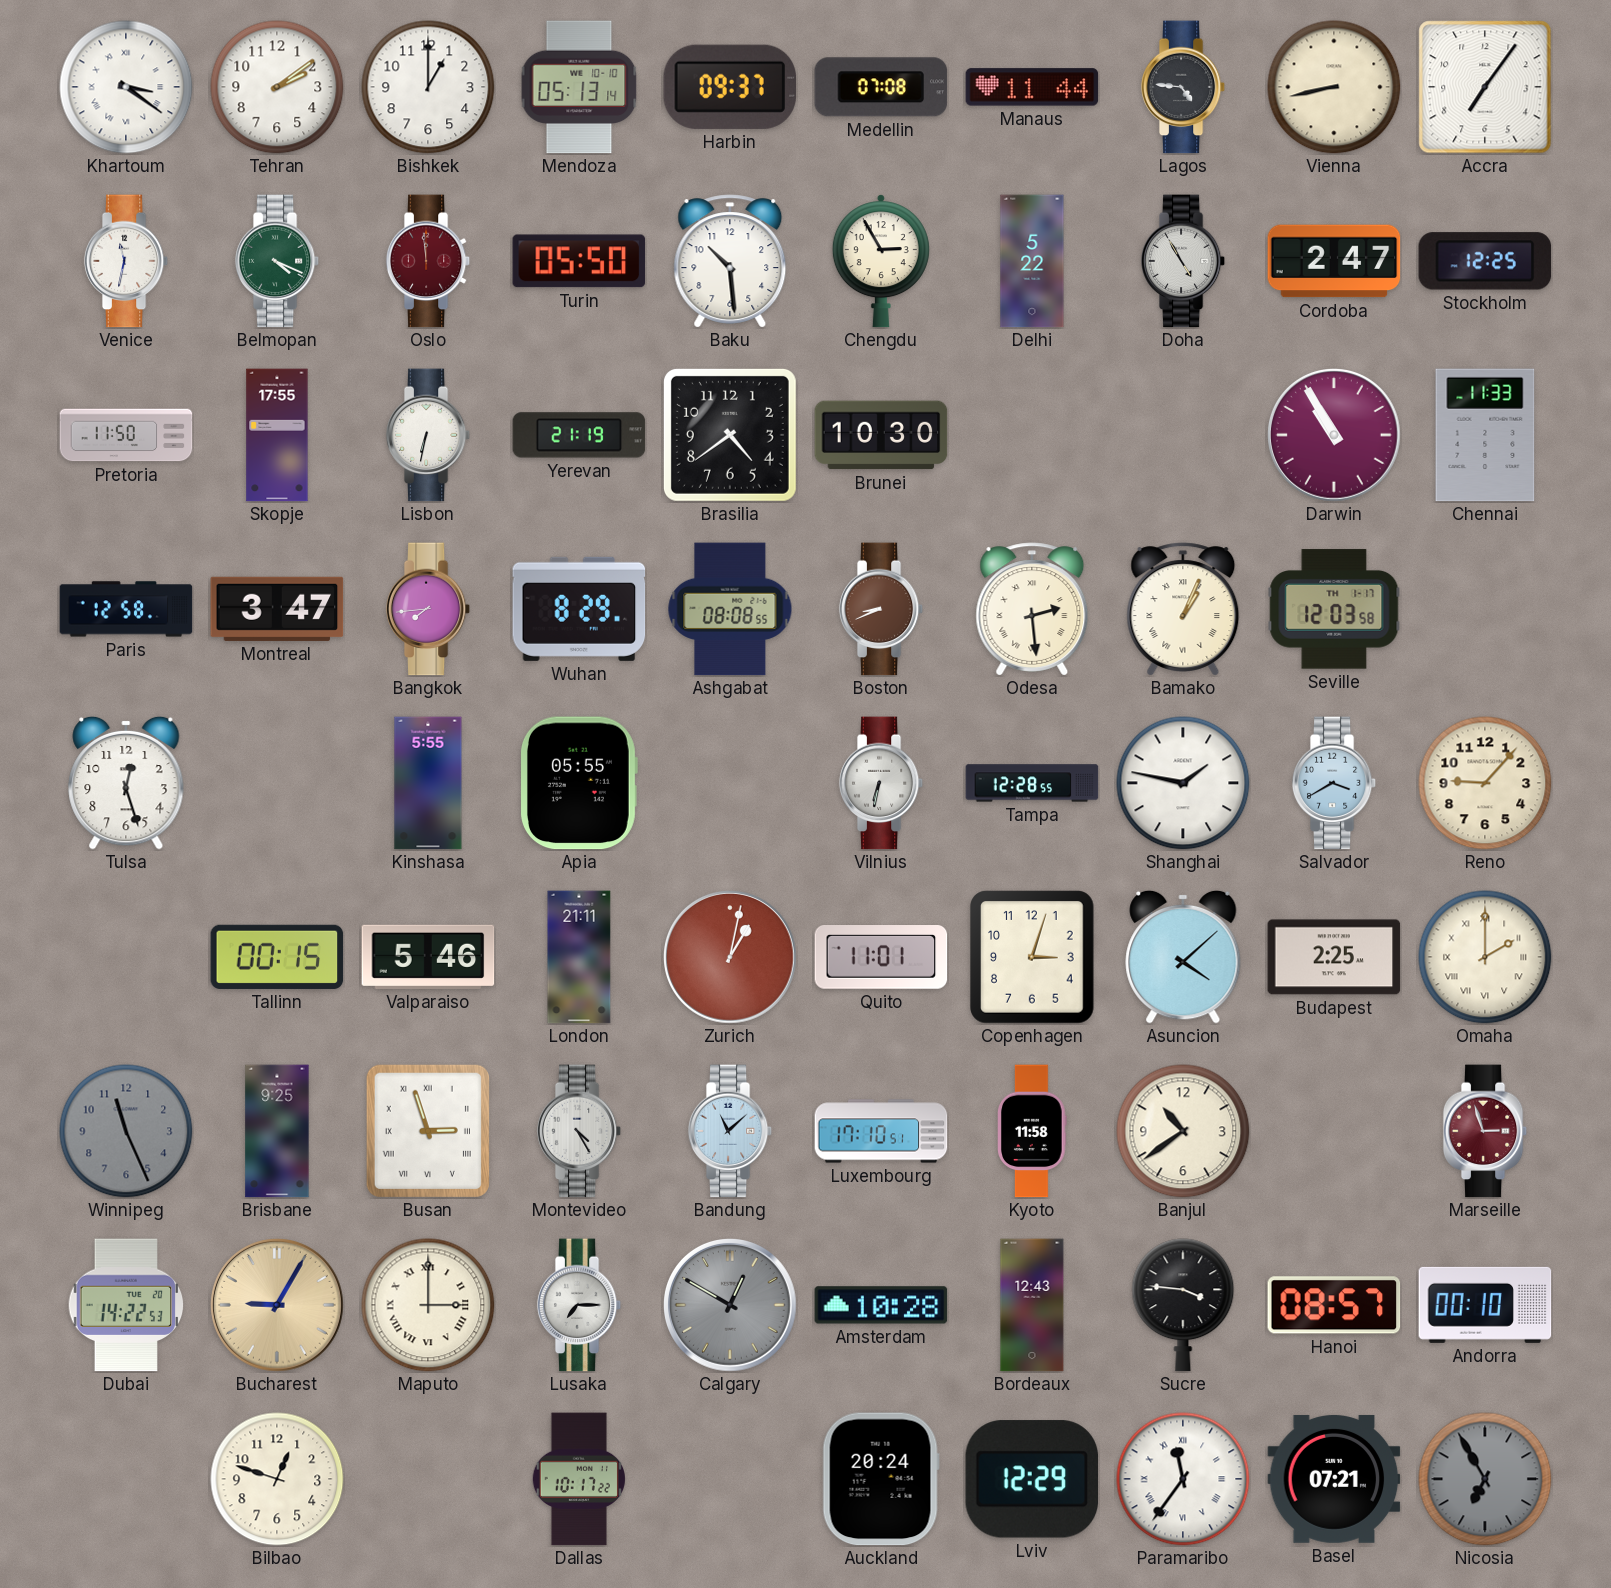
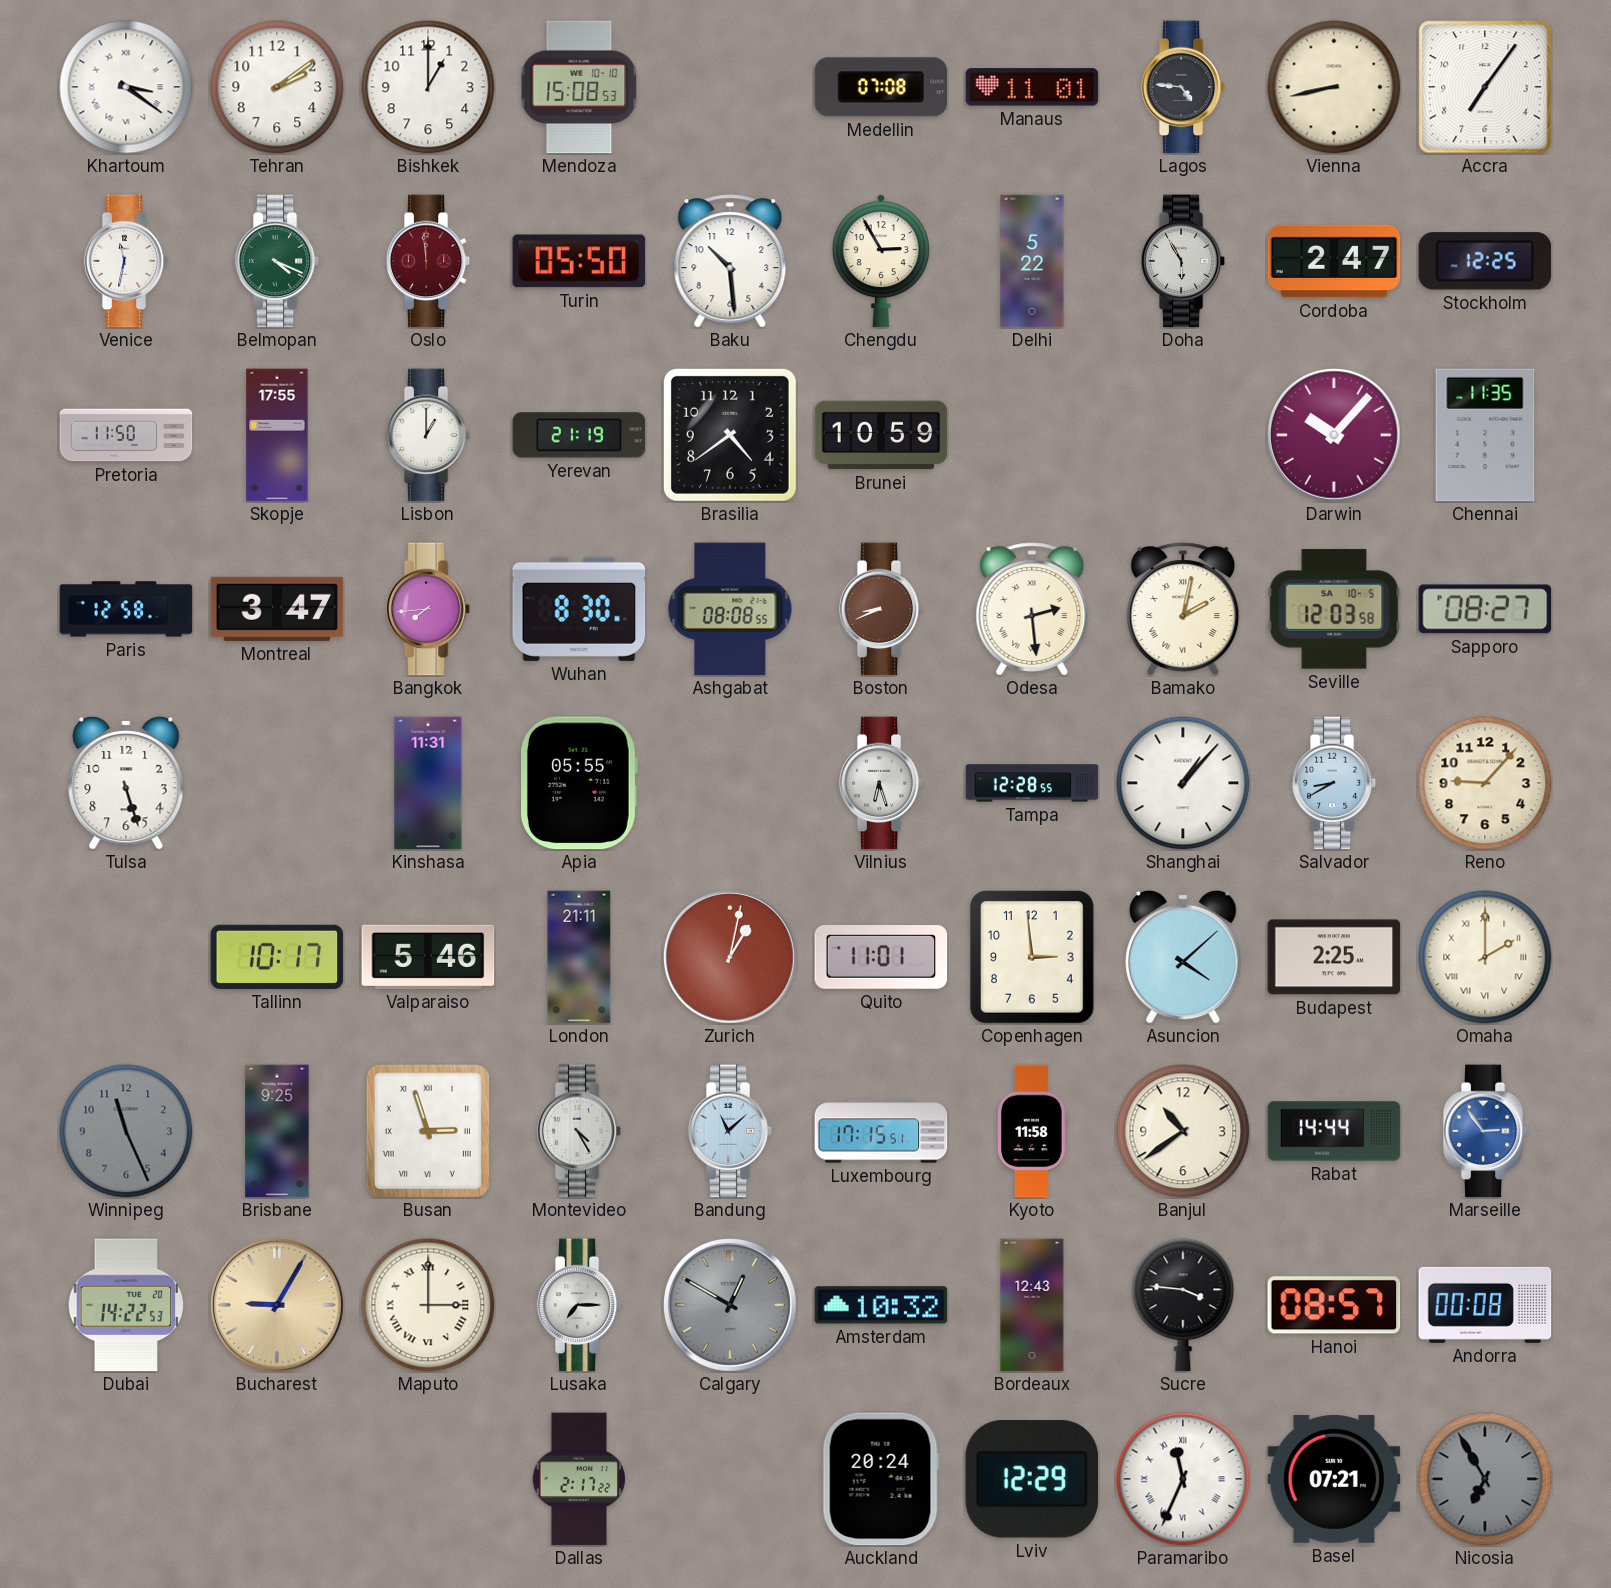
Mendoza: 05:13 -> 15:08
Harbin: 09:37 -> none
Manaus: 11:44 -> 11:01
Doha: 4:55 -> 5:55
Lisbon: 6:32 -> 1:00
Brunei: 10:30 -> 10:59
Darwin: 10:55 -> 10:07
Chennai: 11:33 -> 11:35
Wuhan: 8:29 -> 8:30
Bamako: 1:04 -> 2:02
Seville date: TH 1-17 -> SA 10-5
Sapporo: none -> 08:27
Tulsa: 12:27 -> 5:27
Kinshasa: 5:55 -> 11:31
Vilnius: 6:32 -> 6:27
Shanghai: 1:47 -> 1:07
Salvador: 3:40 -> 8:40
Tallinn: 00:15 -> 10:17
Copenhagen: 3:03 -> 2:59
Luxembourg: 17:10 -> 17:15
Rabat: none -> 14:44
Marseille: 2:57 -> 2:54
Marseille dial: burgundy -> blue
Amsterdam: 10:28 -> 10:32
Andorra: 00:10 -> 00:08
Bilbao: 12:48 -> none
Dallas: 10:17 -> 2:17
Paramaribo: 11:36 -> 11:34
